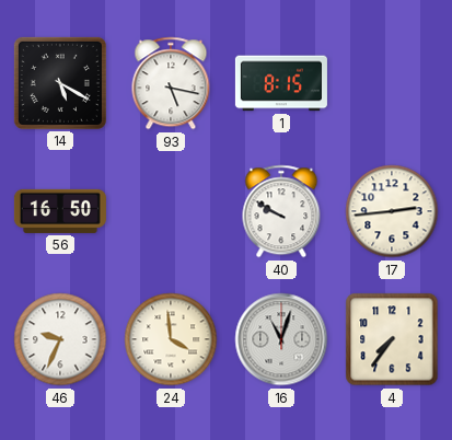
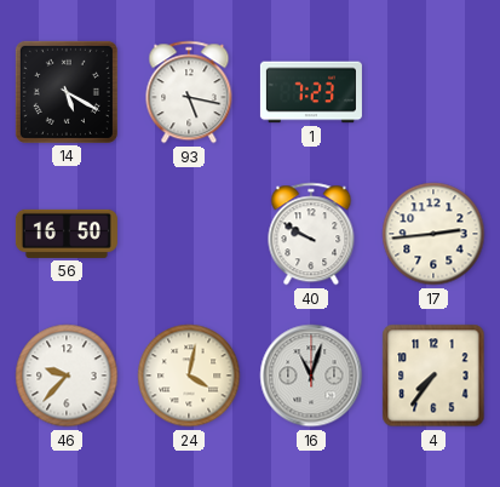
1: 8:15 -> 7:23
46: 9:34 -> 9:37
24: 3:59 -> 4:02
